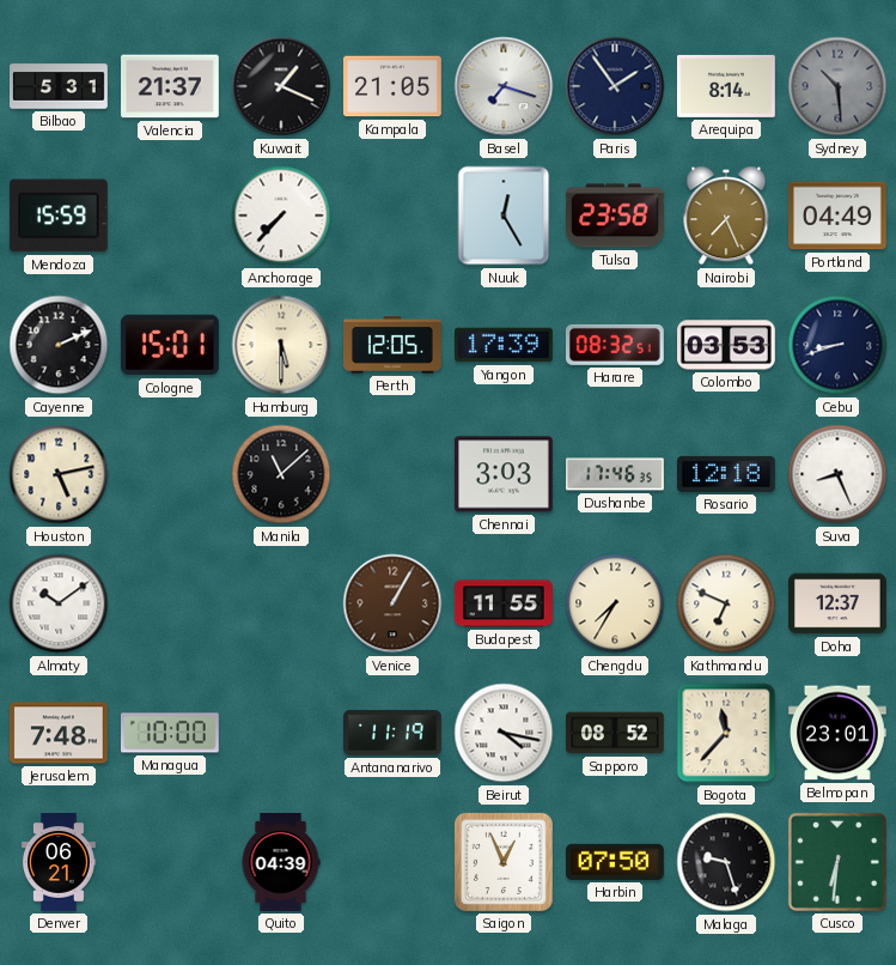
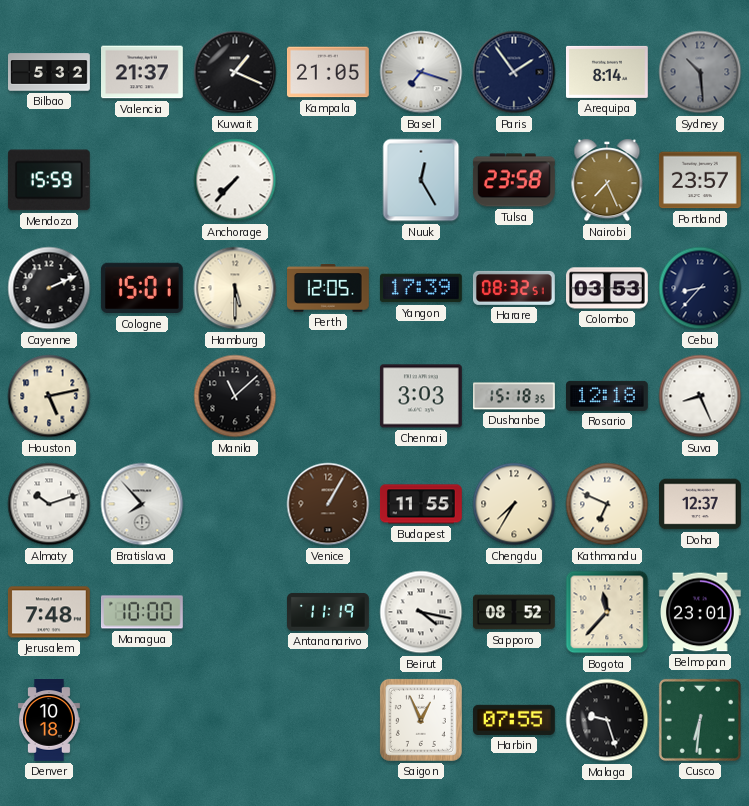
Bilbao: 5:31 -> 5:32
Portland: 04:49 -> 23:57
Cebu: 8:42 -> 8:37
Dushanbe: 17:46 -> 15:18
Almaty: 10:09 -> 10:12
Bratislava: none -> 7:53
Denver: 06:21 -> 10:18
Quito: 04:39 -> none
Harbin: 07:50 -> 07:55
